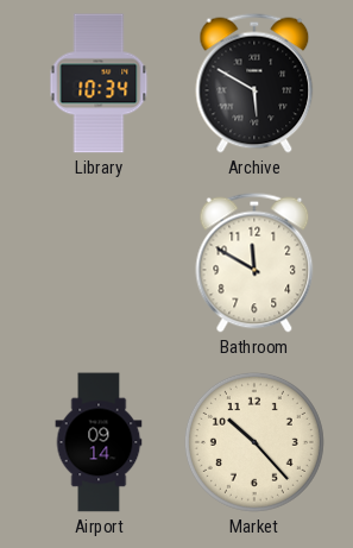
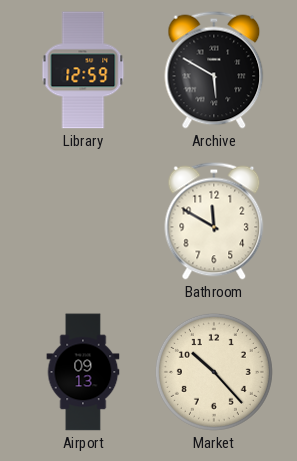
Library: 10:34 -> 12:59
Airport: 09:14 -> 09:13
